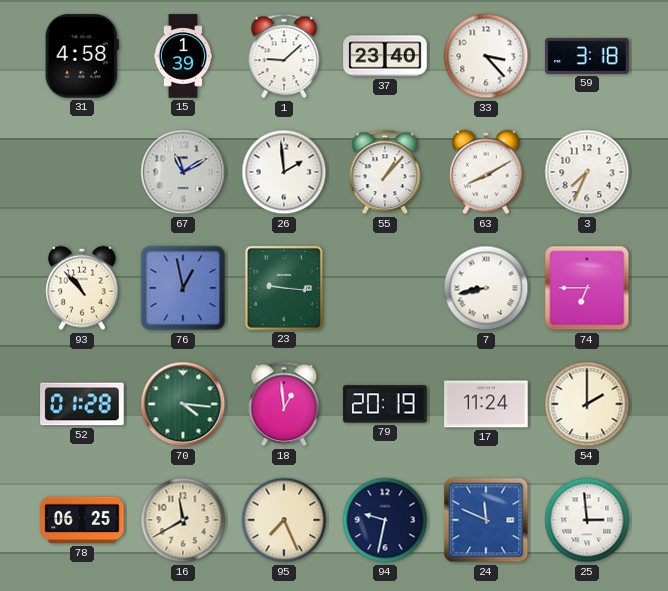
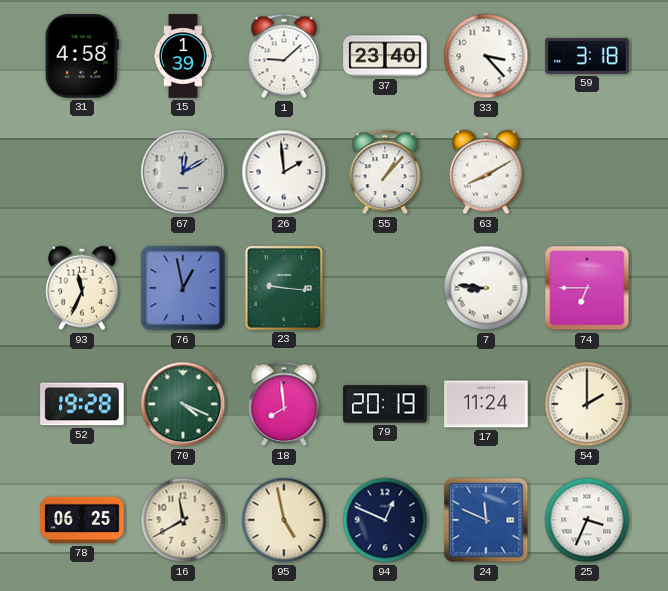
67: 11:10 -> 12:10
3: 7:34 -> none
93: 10:53 -> 11:34
7: 8:43 -> 8:46
52: 01:28 -> 19:28
70: 4:16 -> 4:19
18: 12:59 -> 7:59
95: 7:26 -> 4:58
94: 9:32 -> 12:49
25: 2:59 -> 3:34
